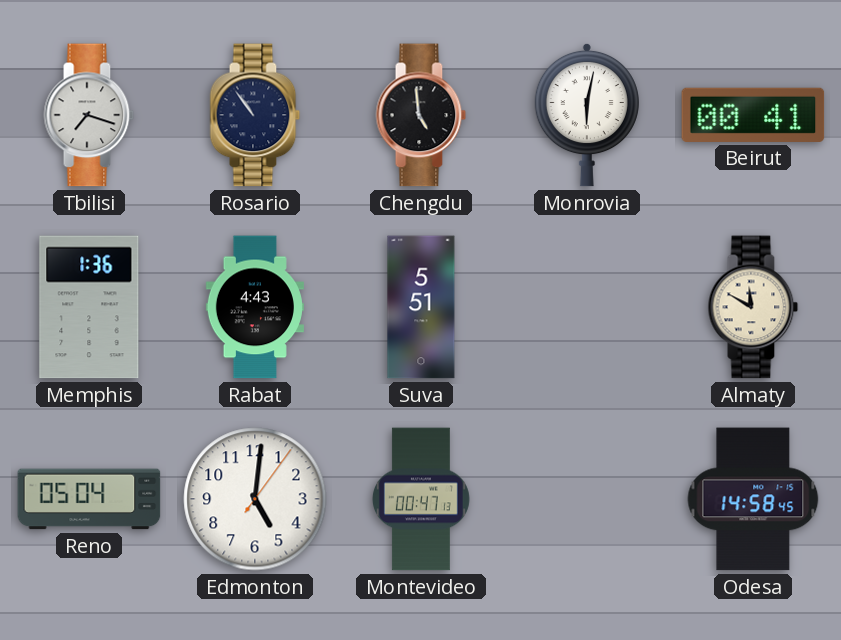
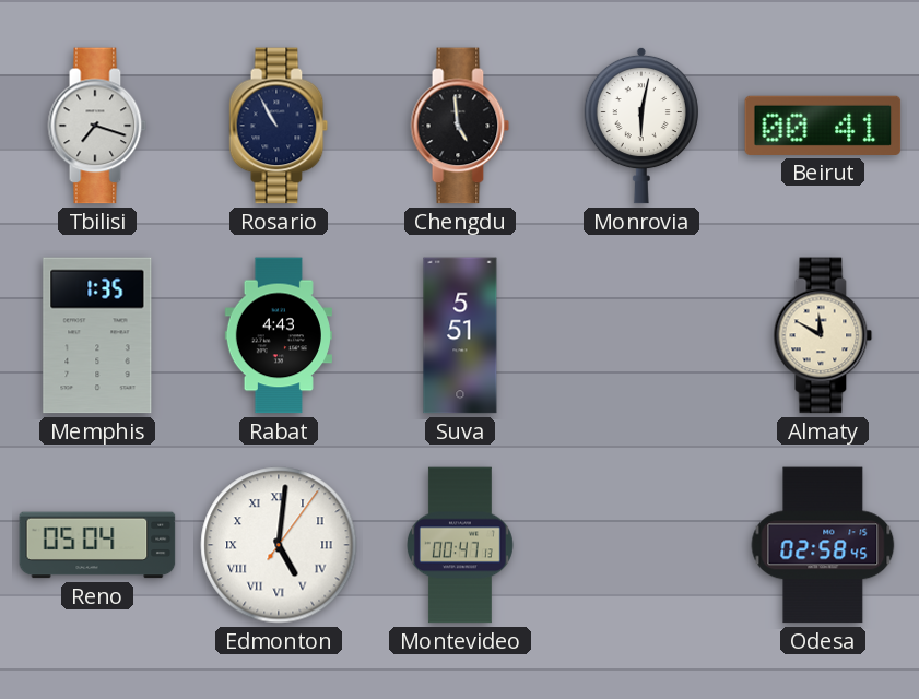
Rosario: 10:54 -> 10:55
Memphis: 1:36 -> 1:35
Edmonton numerals: Arabic -> Roman
Odesa: 14:58 -> 02:58
